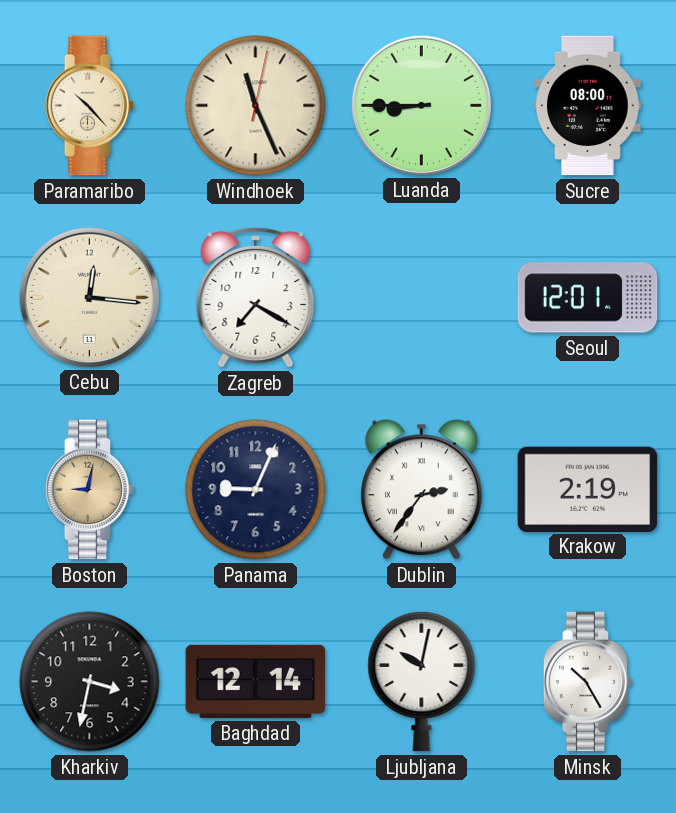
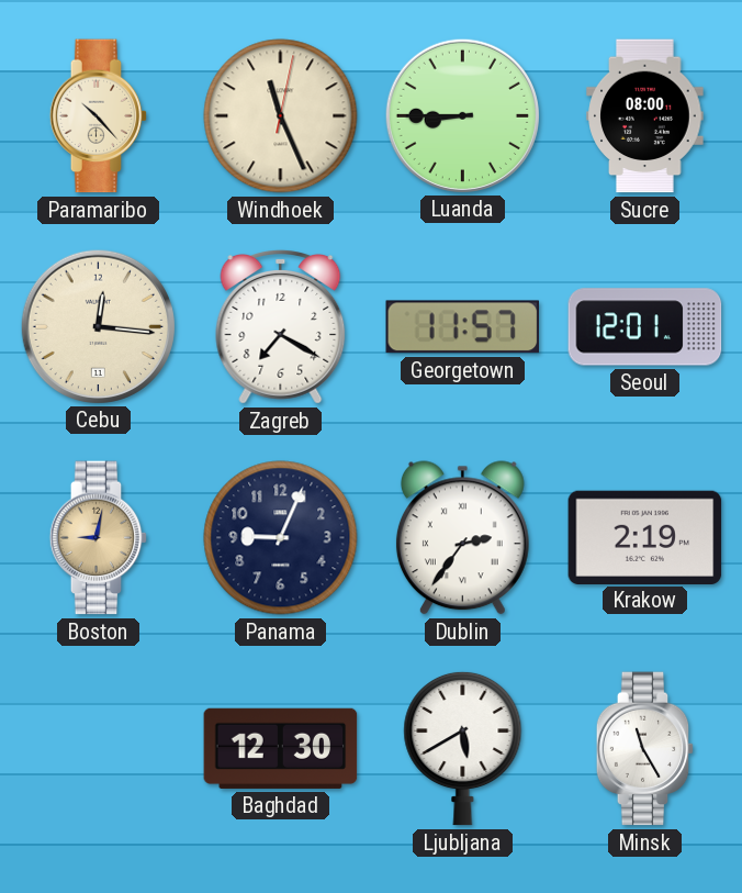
Georgetown: none -> 11:57
Kharkiv: 3:32 -> none
Baghdad: 12:14 -> 12:30
Ljubljana: 10:02 -> 5:40
Minsk: 10:25 -> 11:25
